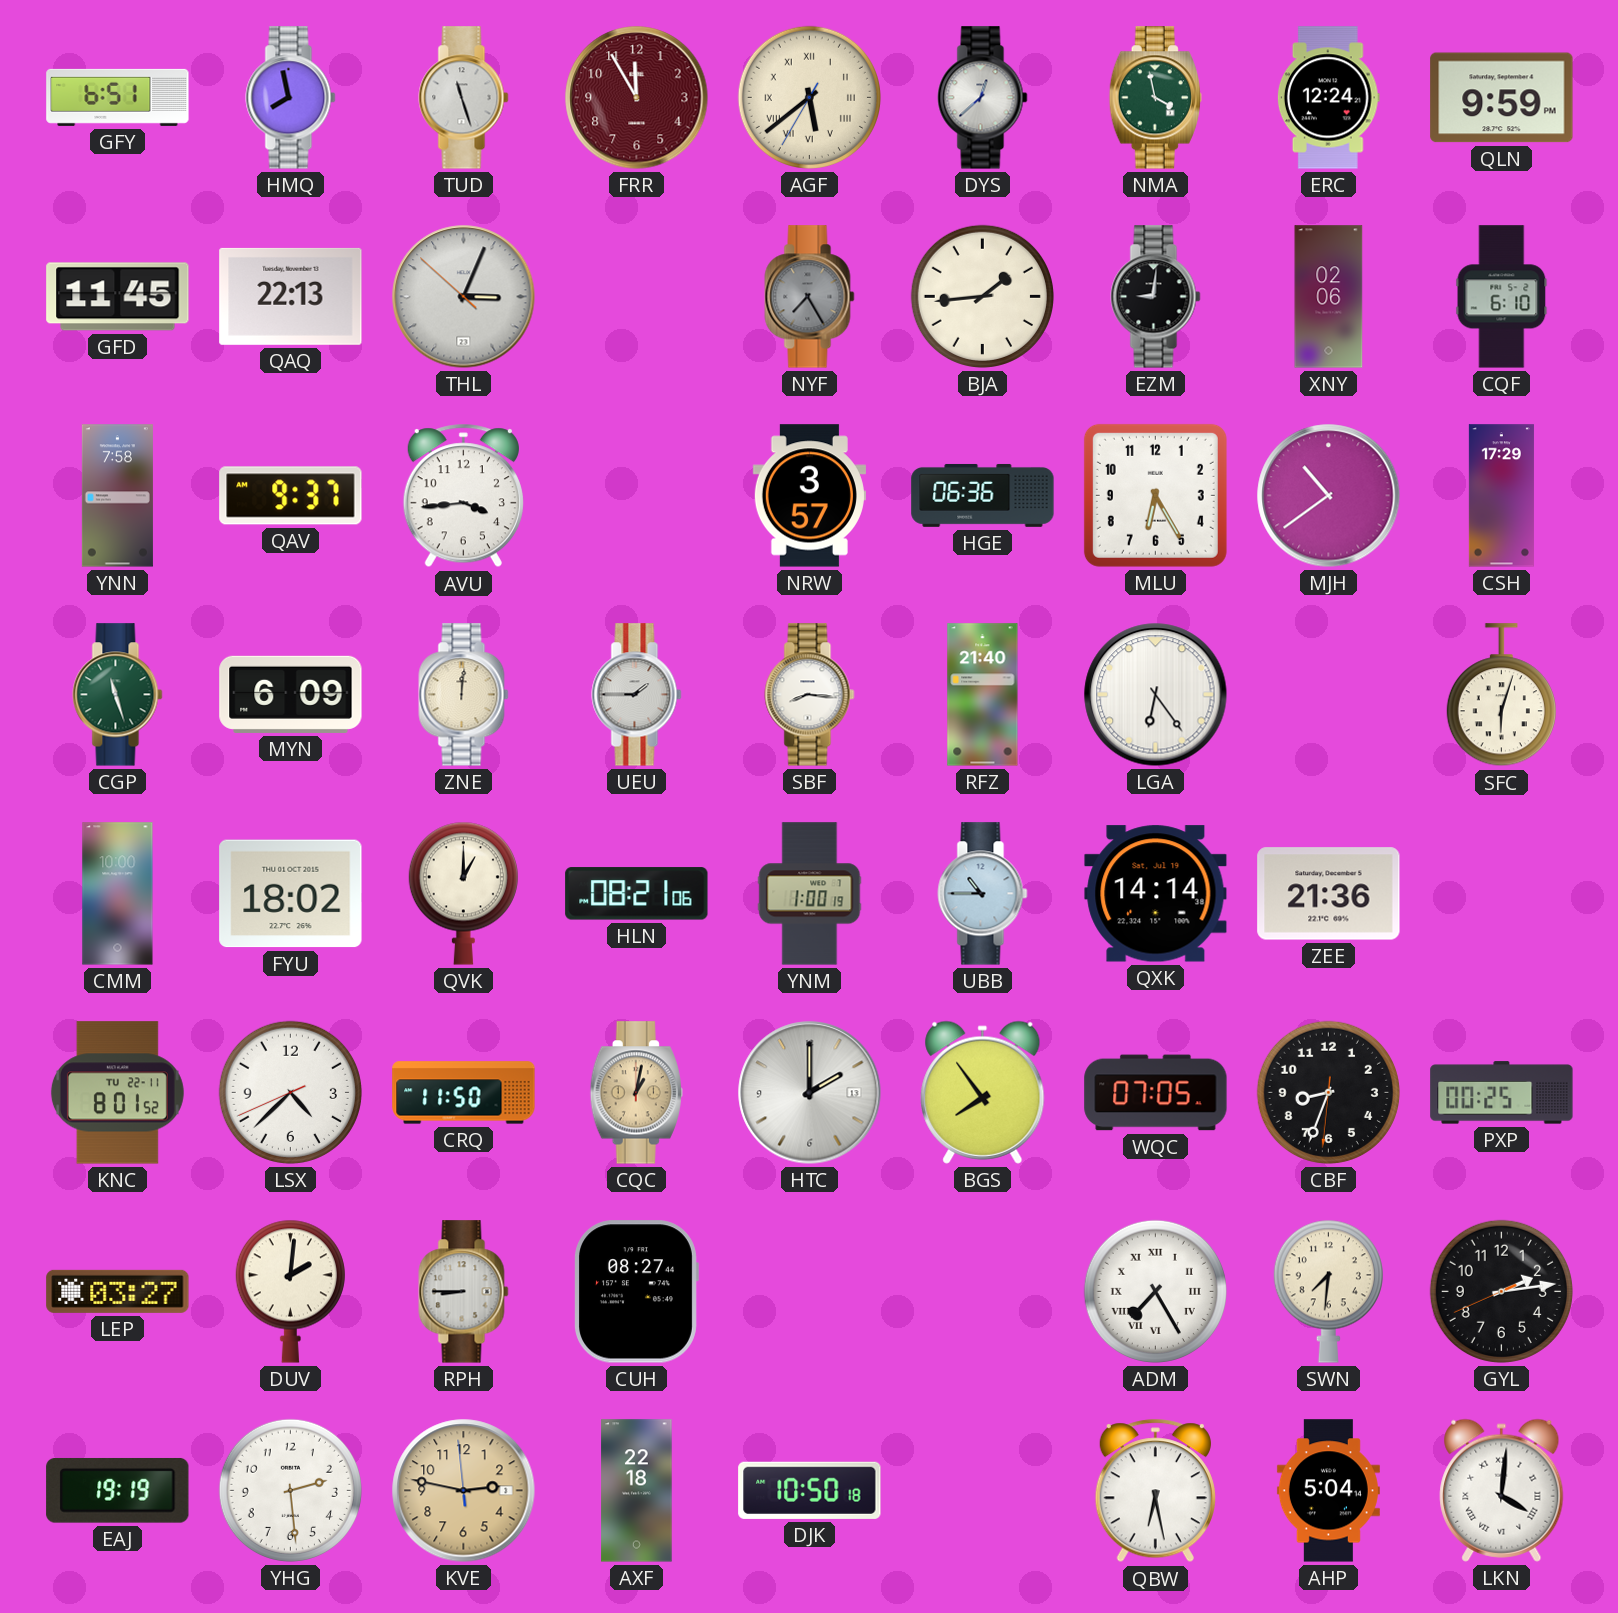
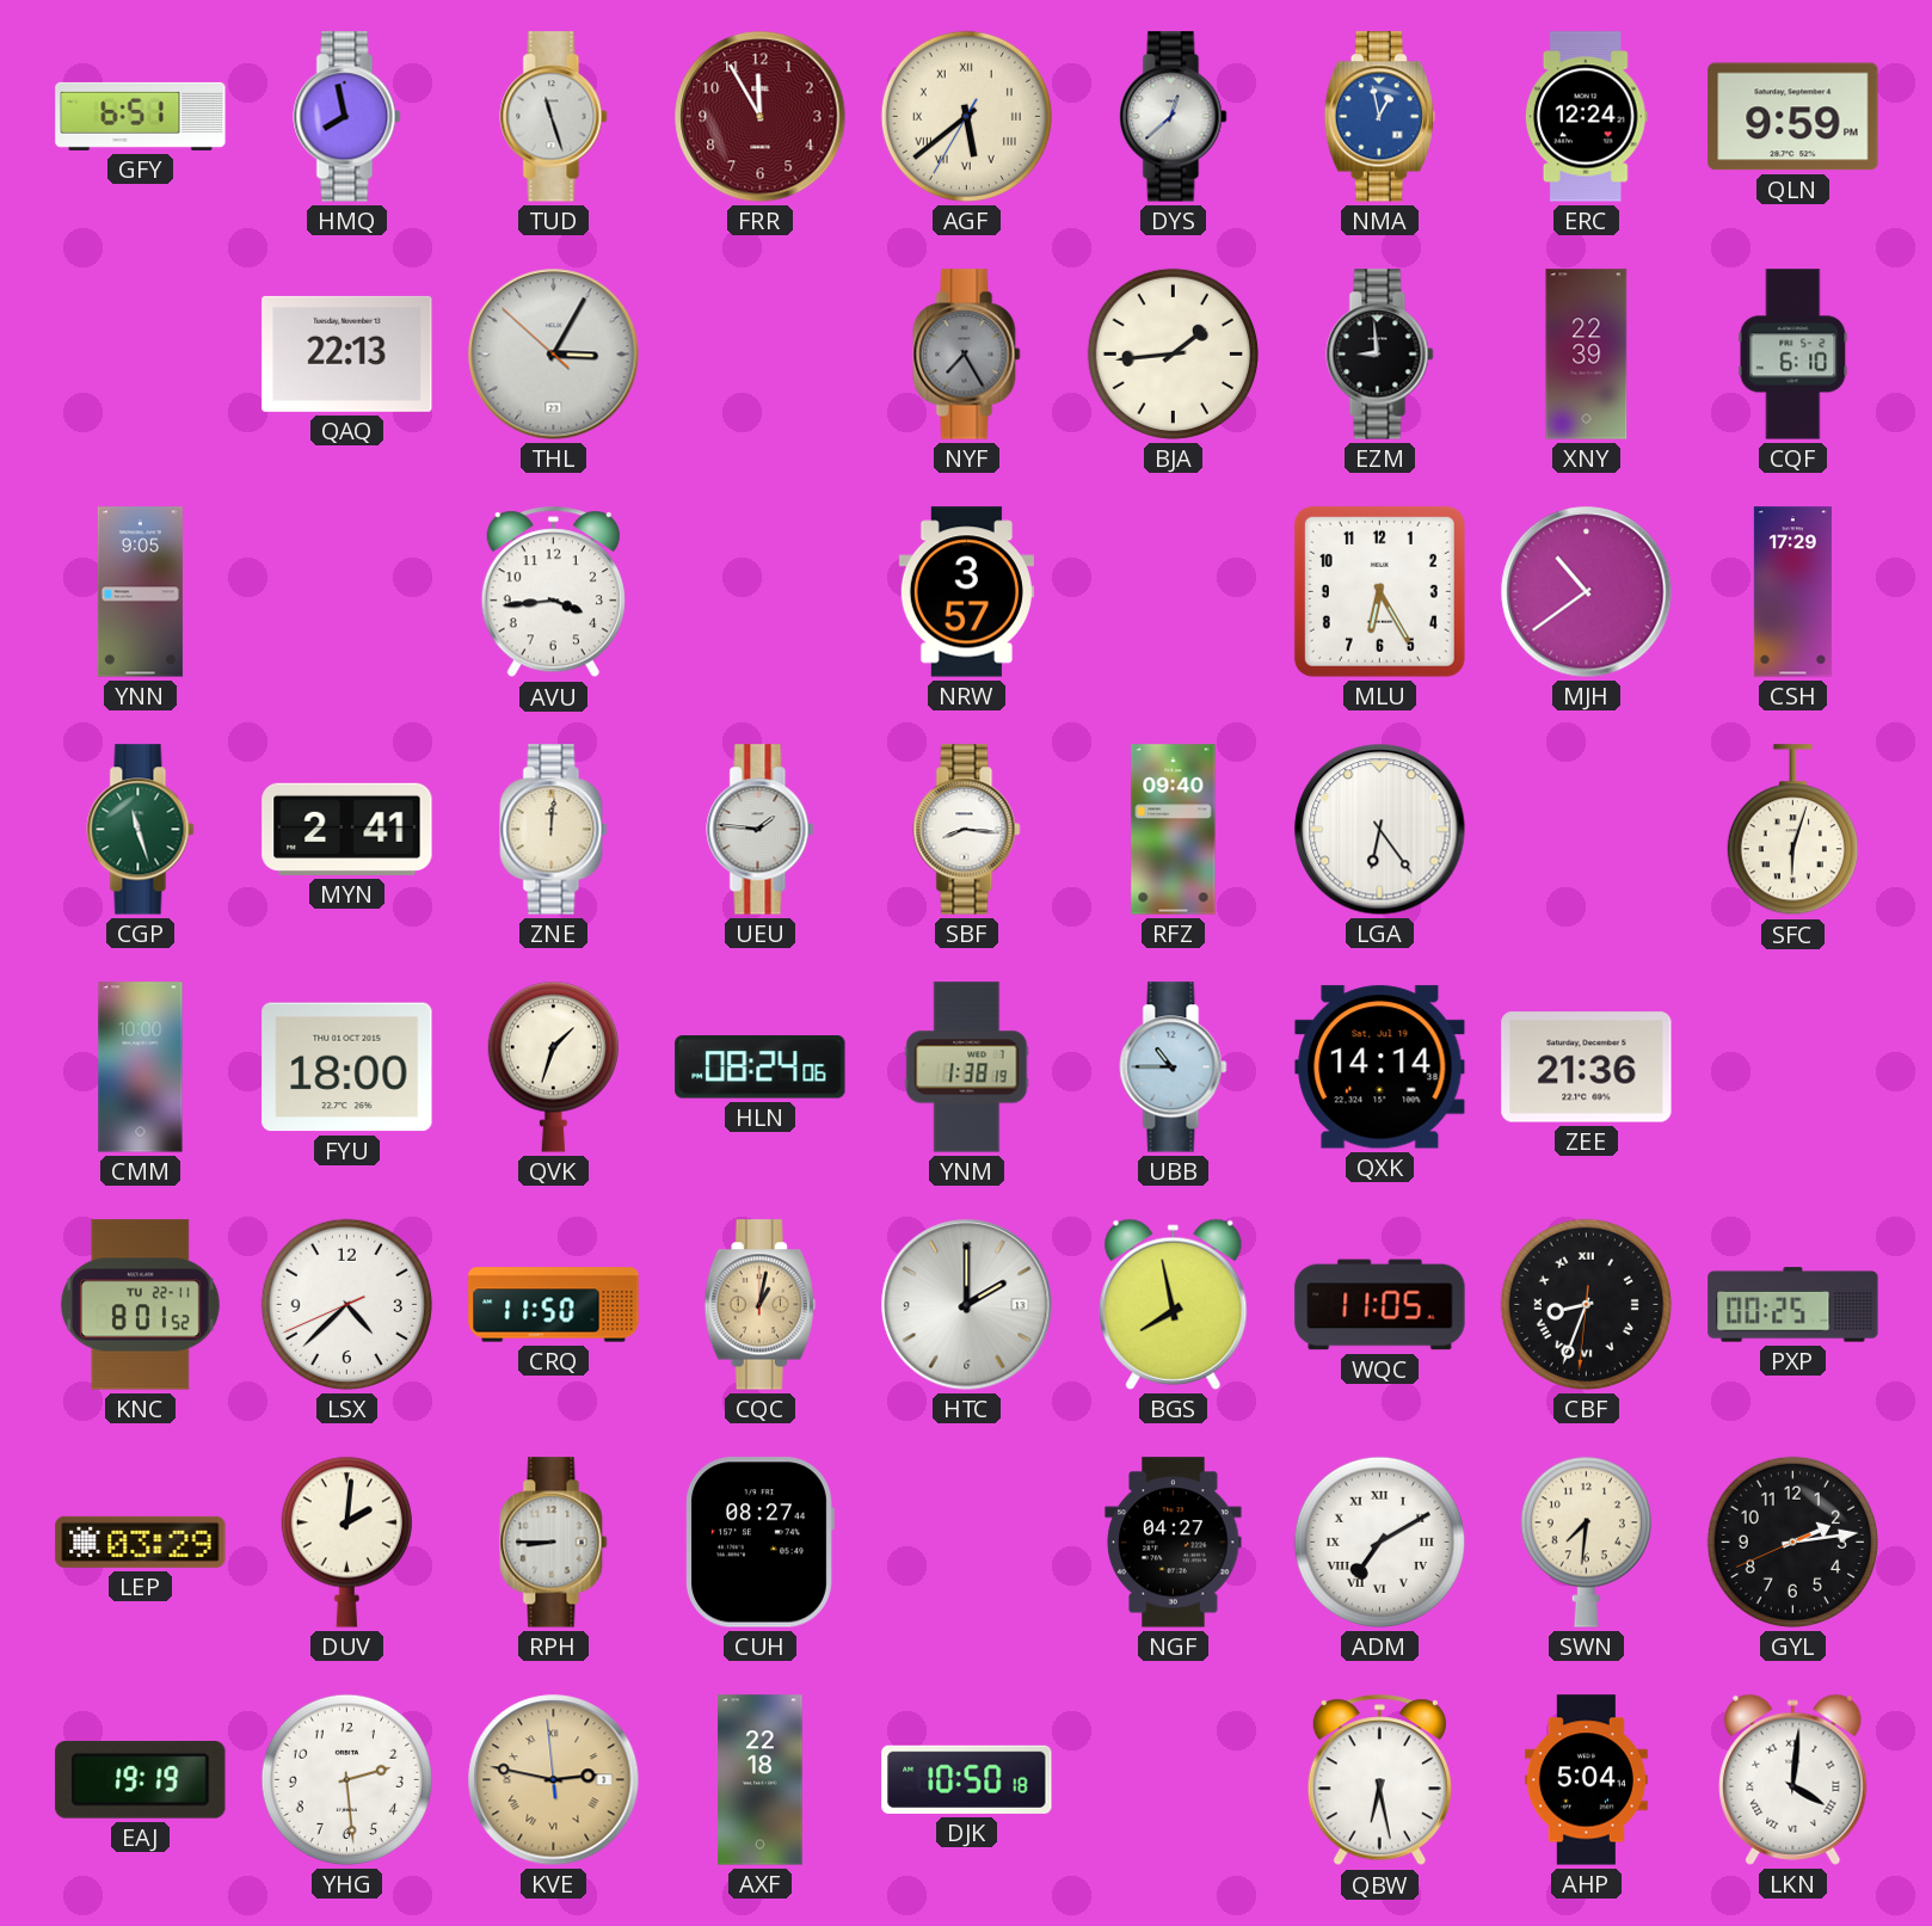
NMA: 3:58 -> 12:58
NMA dial: green -> blue
GFD: 11:45 -> none
THL: 3:03 -> 3:04
EZM: 9:01 -> 8:59
XNY: 02:06 -> 22:39
YNN: 7:58 -> 9:05
QAV: 9:37 -> none
HGE: 06:36 -> none
MYN: 6:09 -> 2:41
UEU: 1:45 -> 1:46
RFZ: 21:40 -> 09:40
FYU: 18:02 -> 18:00
QVK: 1:00 -> 1:33
HLN: 08:21 -> 08:24
YNM: 1:00 -> 1:38
BGS: 7:54 -> 7:58
WQC: 07:05 -> 11:05
CBF numerals: Arabic -> Roman
LEP: 03:27 -> 03:29
NGF: none -> 04:27
ADM: 7:25 -> 7:10
KVE numerals: Arabic -> Roman
